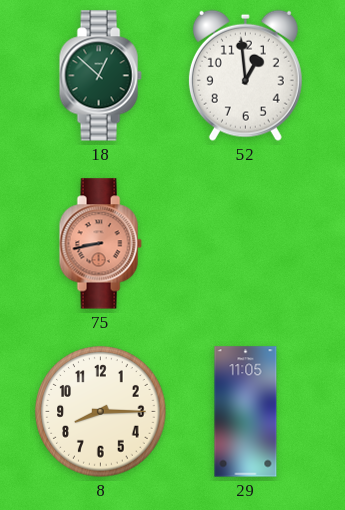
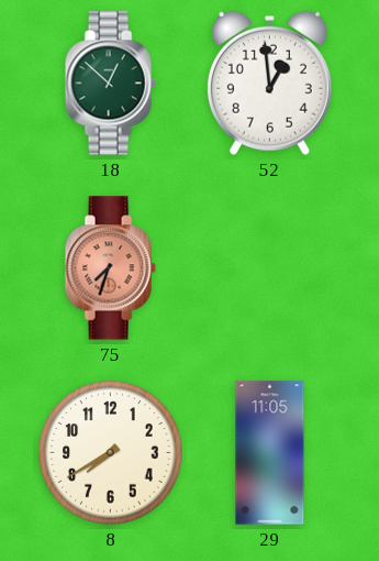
75: 8:43 -> 7:33
8: 8:15 -> 7:40
